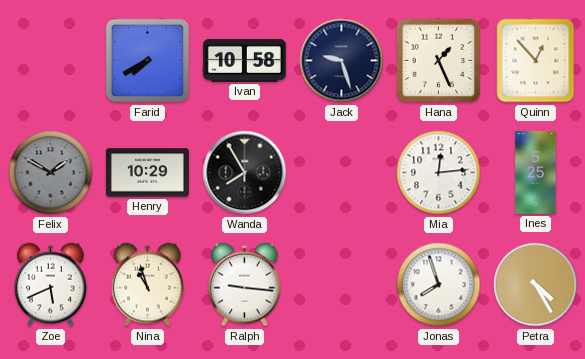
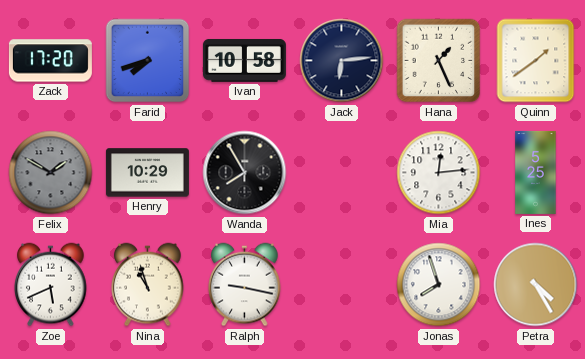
Zack: none -> 17:20
Farid: 7:40 -> 7:42
Jack: 9:27 -> 6:14
Quinn: 12:53 -> 1:39
Ralph: 9:16 -> 9:17
